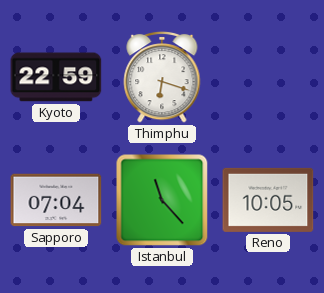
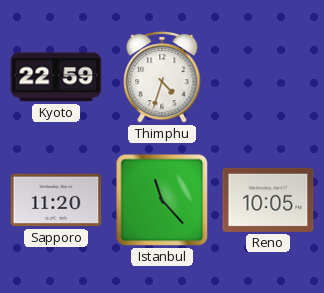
Thimphu: 6:18 -> 4:33
Sapporo: 07:04 -> 11:20
